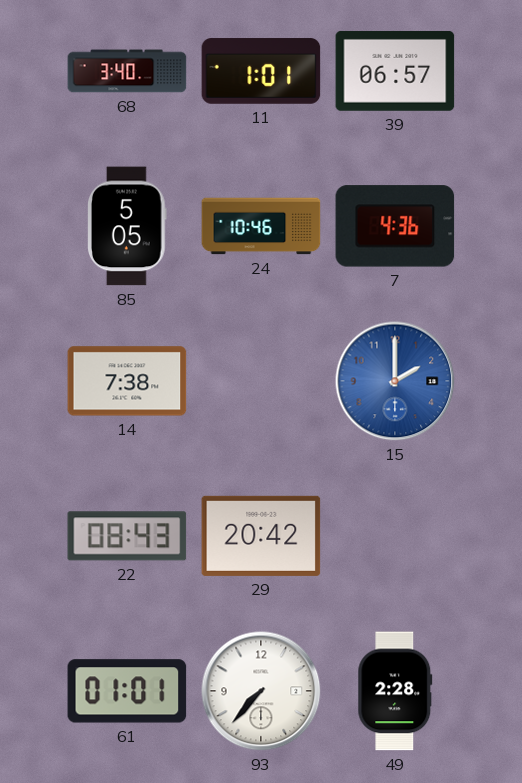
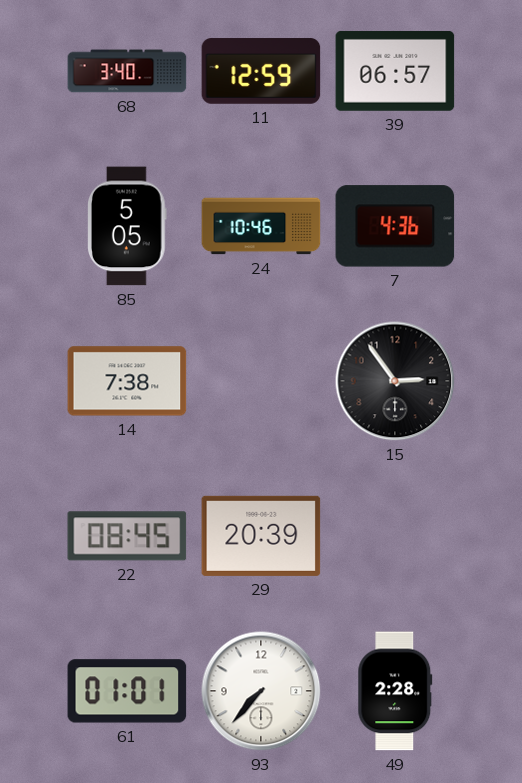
11: 1:01 -> 12:59
15: 2:00 -> 2:54
15 dial: blue -> black
22: 08:43 -> 08:45
29: 20:42 -> 20:39
